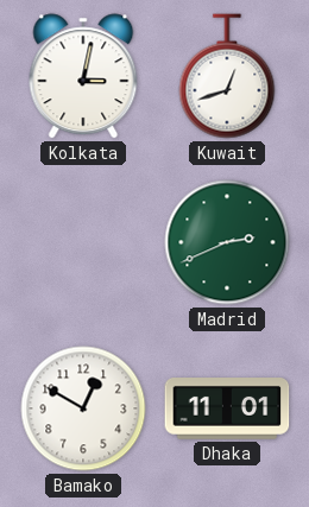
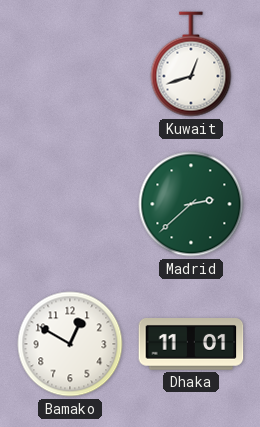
Kolkata: 3:02 -> none
Madrid: 2:41 -> 2:38
